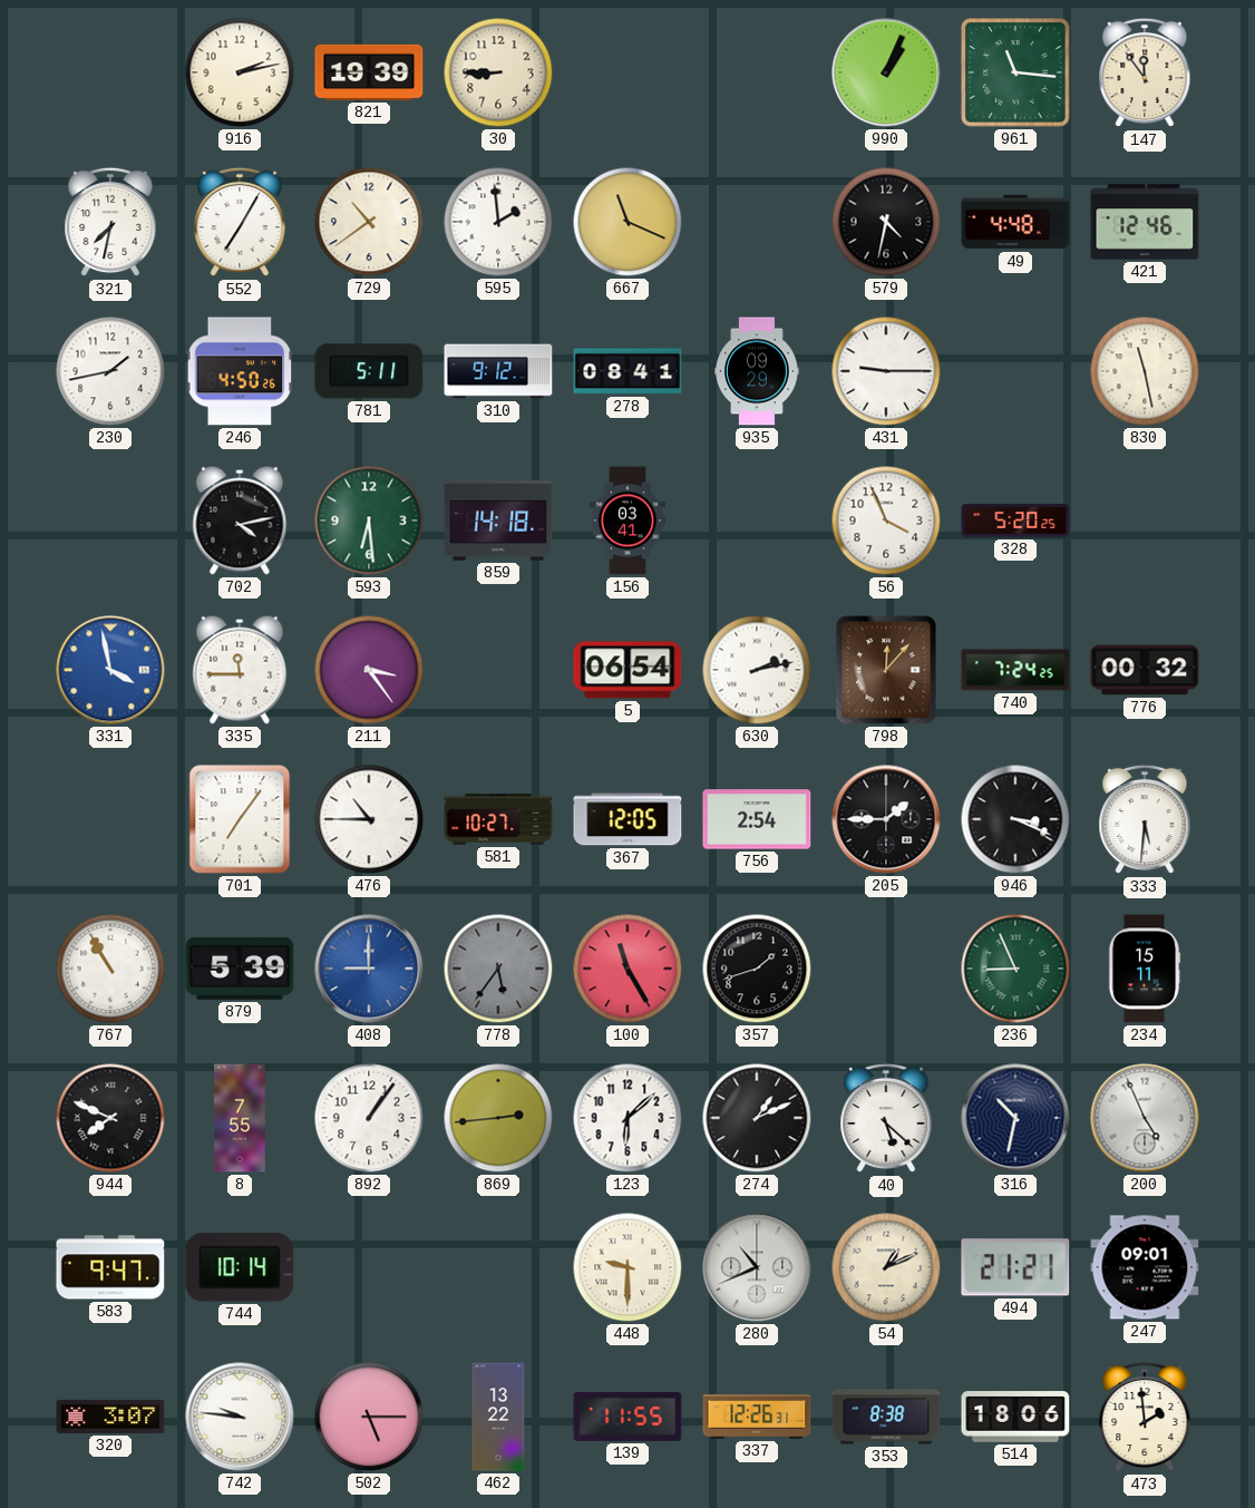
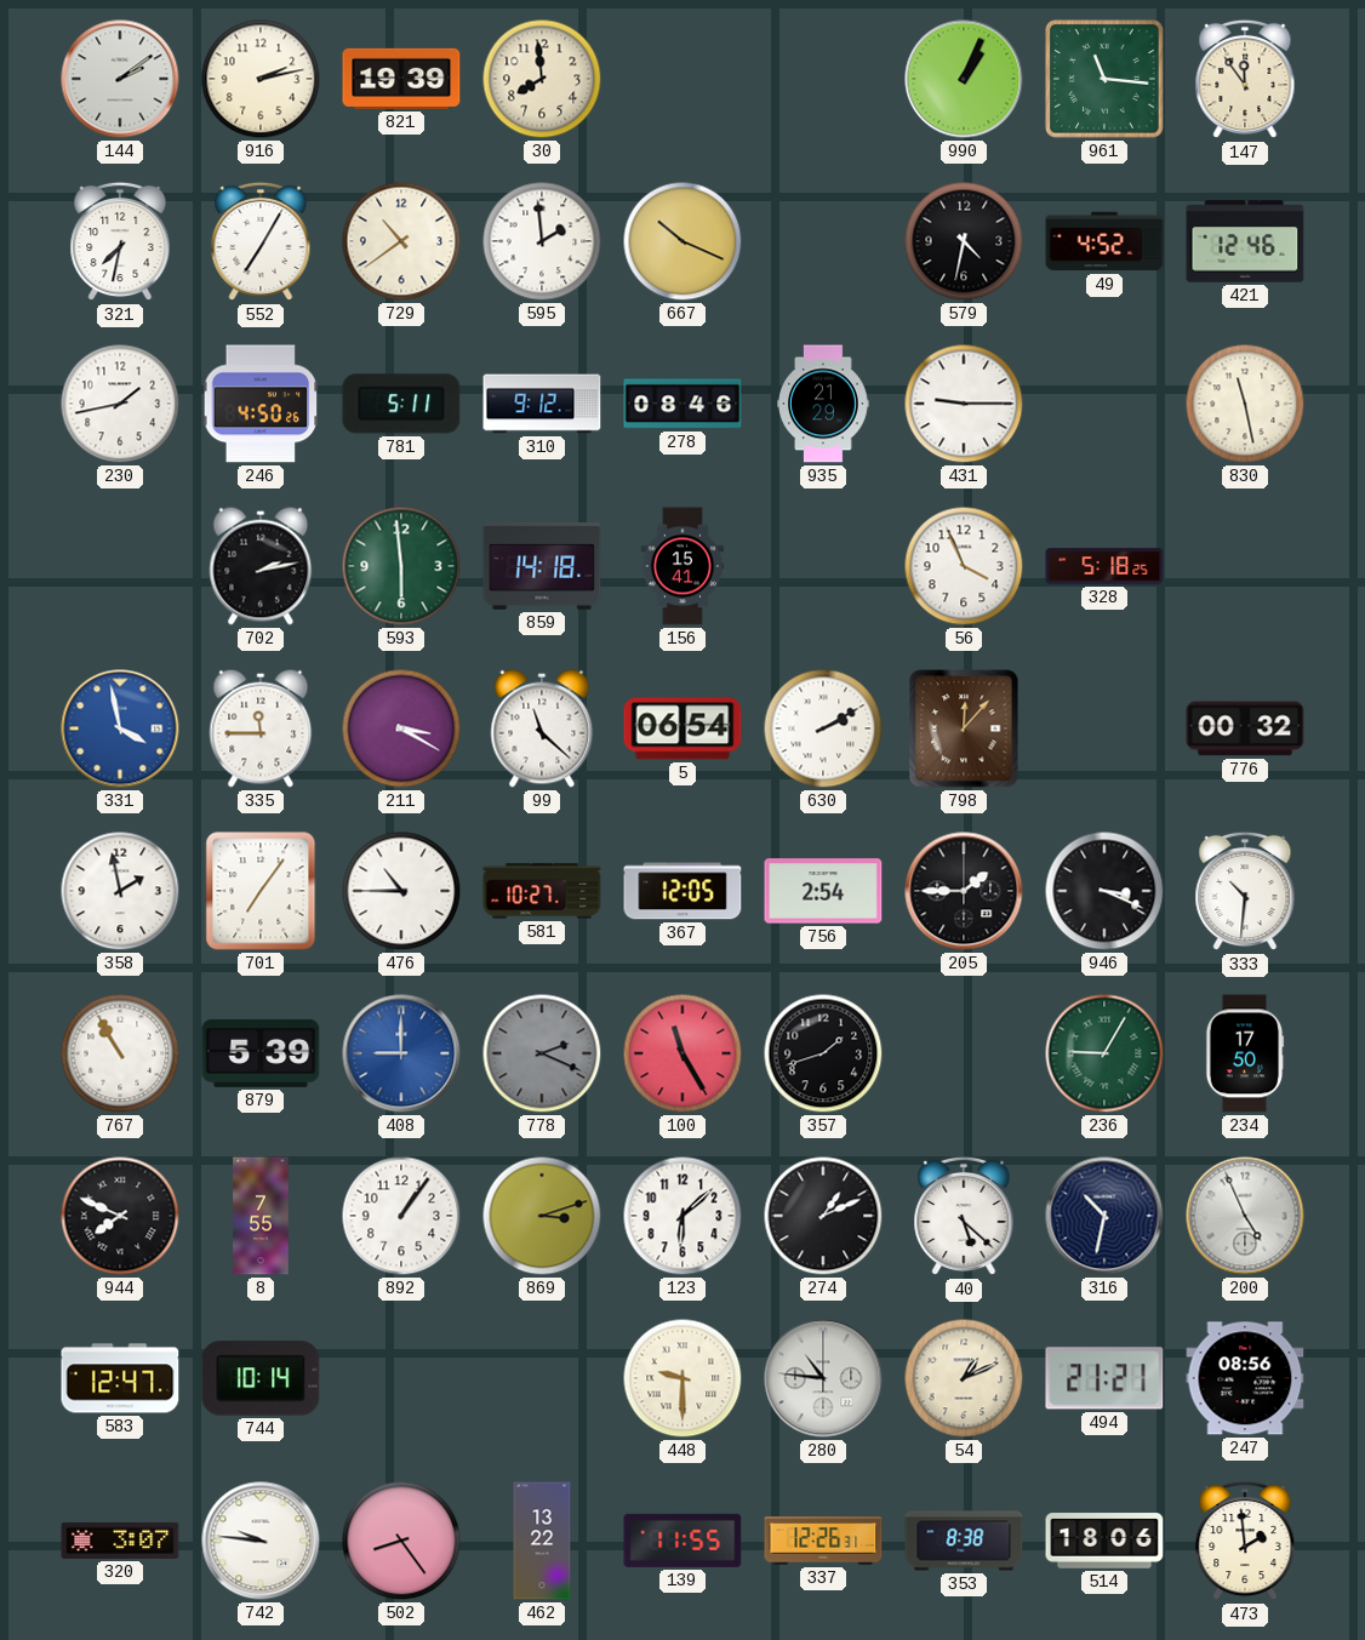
144: none -> 2:09
30: 8:45 -> 7:59
667: 11:19 -> 10:19
49: 4:48 -> 4:52
278: 08:41 -> 08:46
935: 09:29 -> 21:29
702: 4:13 -> 2:13
593: 6:29 -> 5:59
156: 03:41 -> 15:41
328: 5:20 -> 5:18
211: 3:24 -> 3:20
99: none -> 11:22
630: 2:13 -> 2:10
740: 7:24 -> none
358: none -> 1:58
333: 5:31 -> 10:31
778: 5:36 -> 2:19
236: 8:56 -> 9:05
234: 15:11 -> 17:50
869: 2:44 -> 3:12
583: 9:47 -> 12:47
280: 10:41 -> 10:46
247: 09:01 -> 08:56
502: 5:15 -> 8:24
